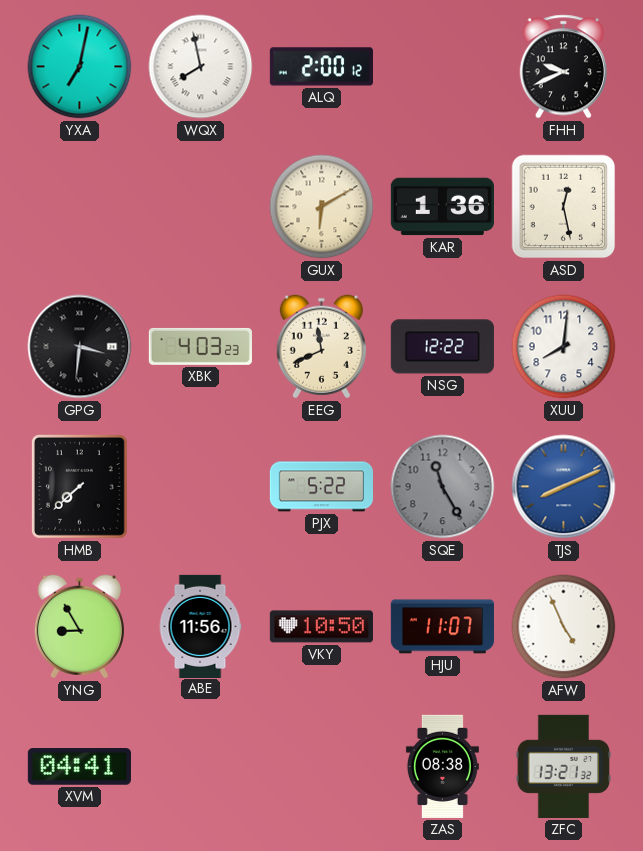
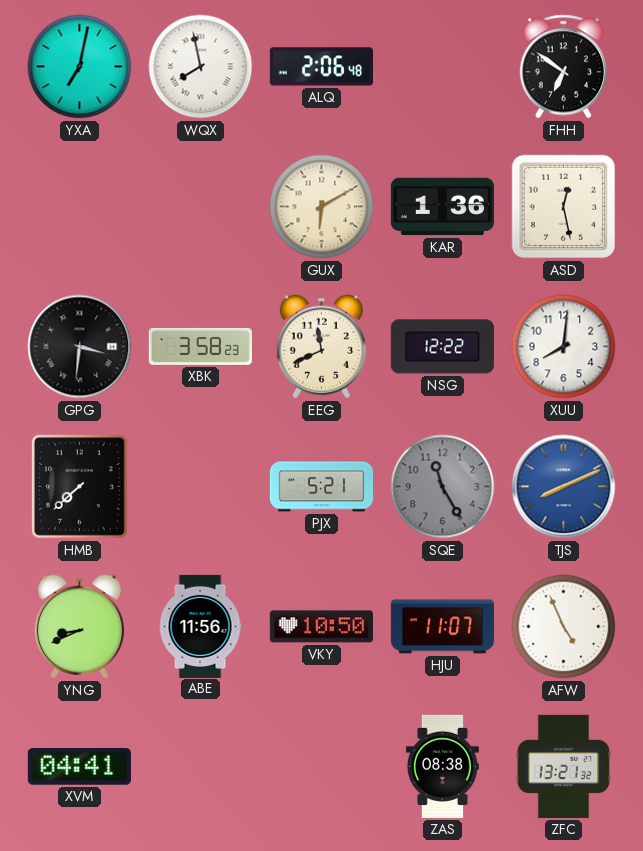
ALQ: 2:00 -> 2:06
FHH: 9:41 -> 6:51
XBK: 4:03 -> 3:58
PJX: 5:22 -> 5:21
YNG: 8:55 -> 8:41
